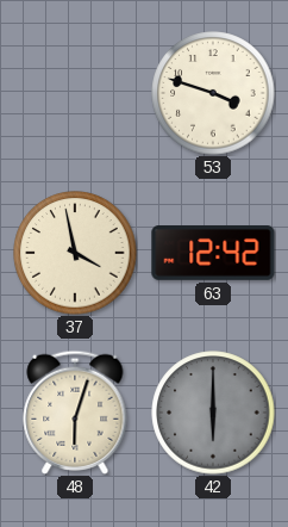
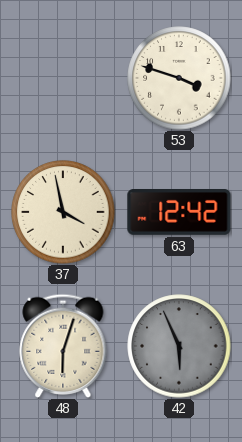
42: 6:00 -> 5:56
